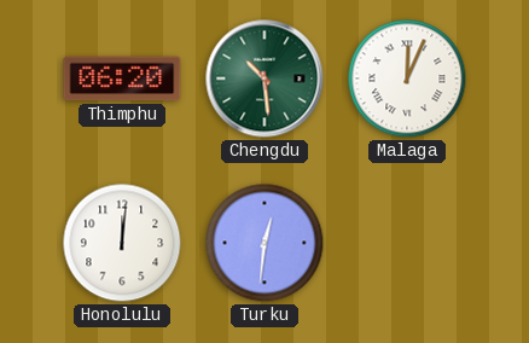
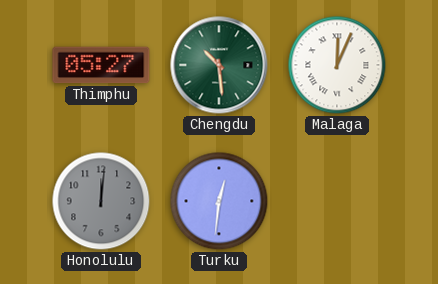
Thimphu: 06:20 -> 05:27
Honolulu dial: white -> grey
